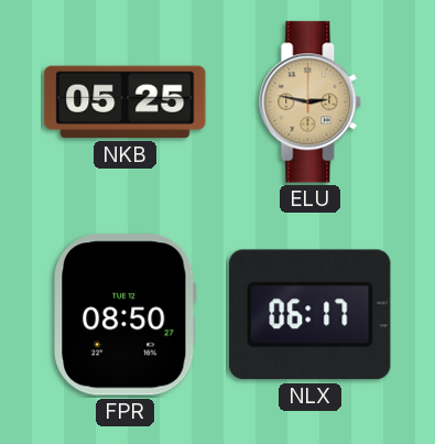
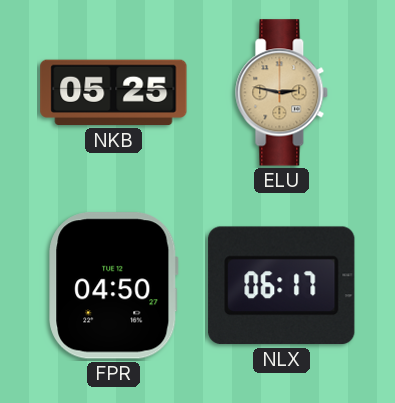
FPR: 08:50 -> 04:50
